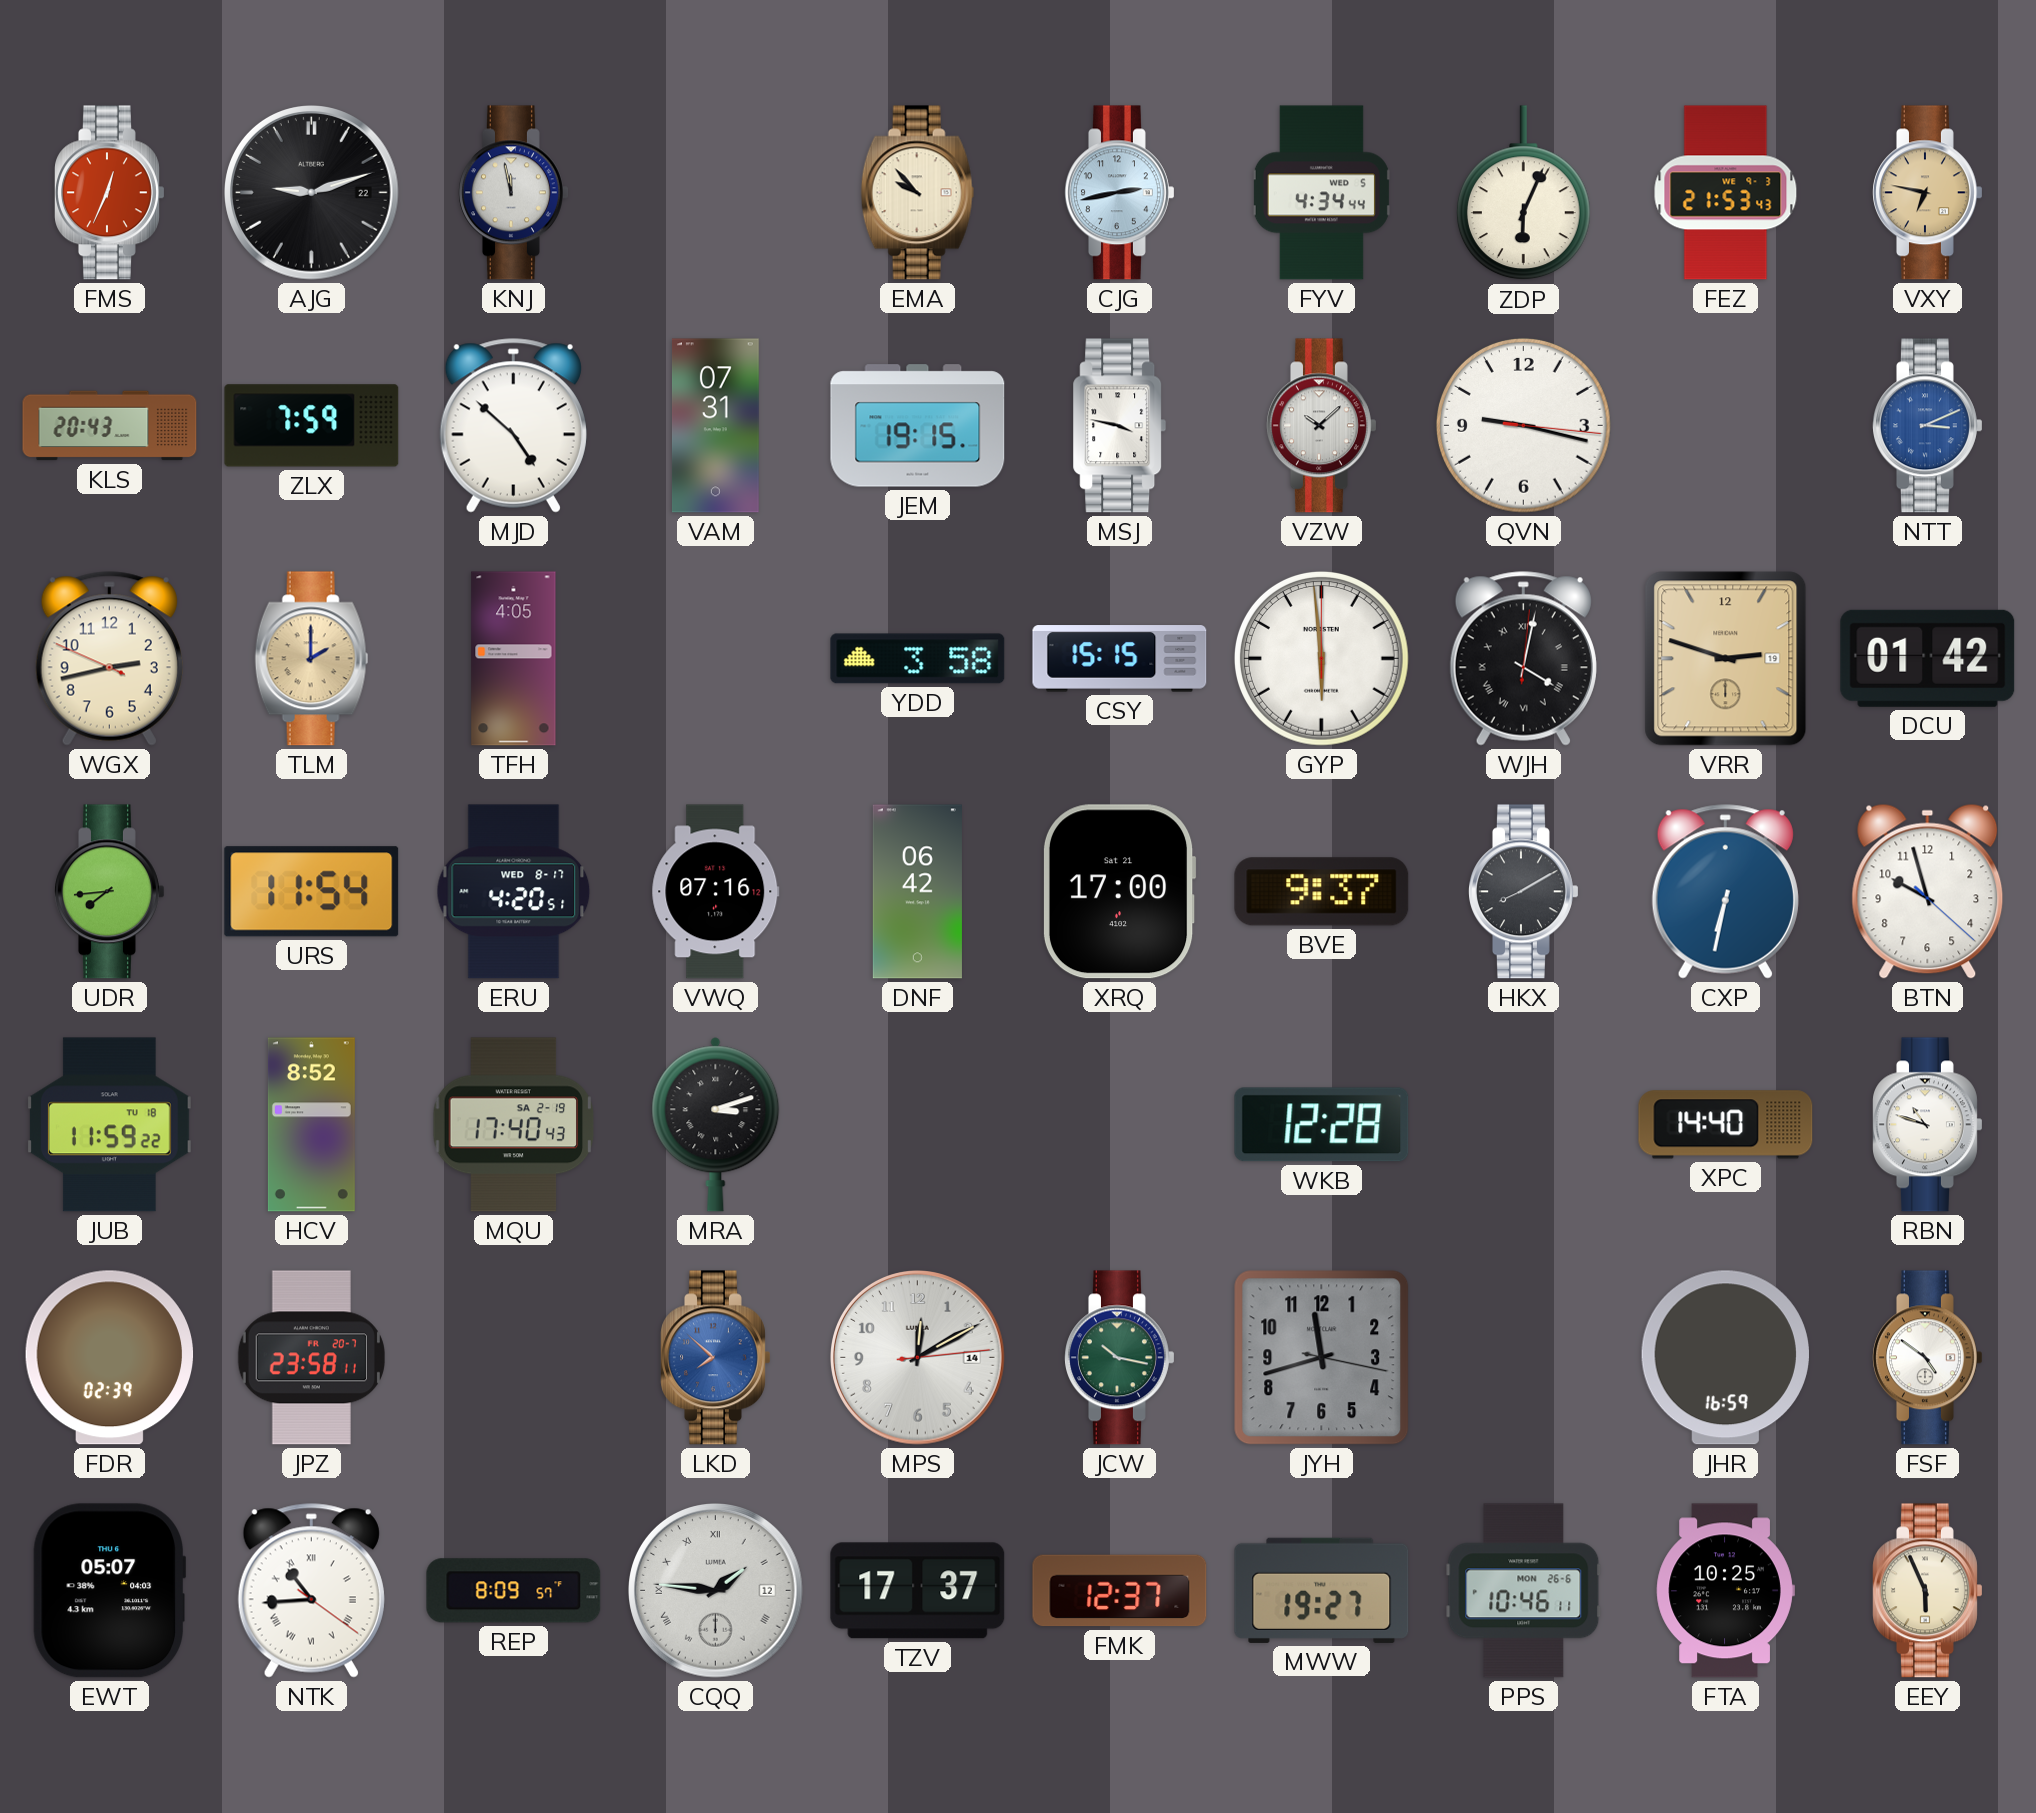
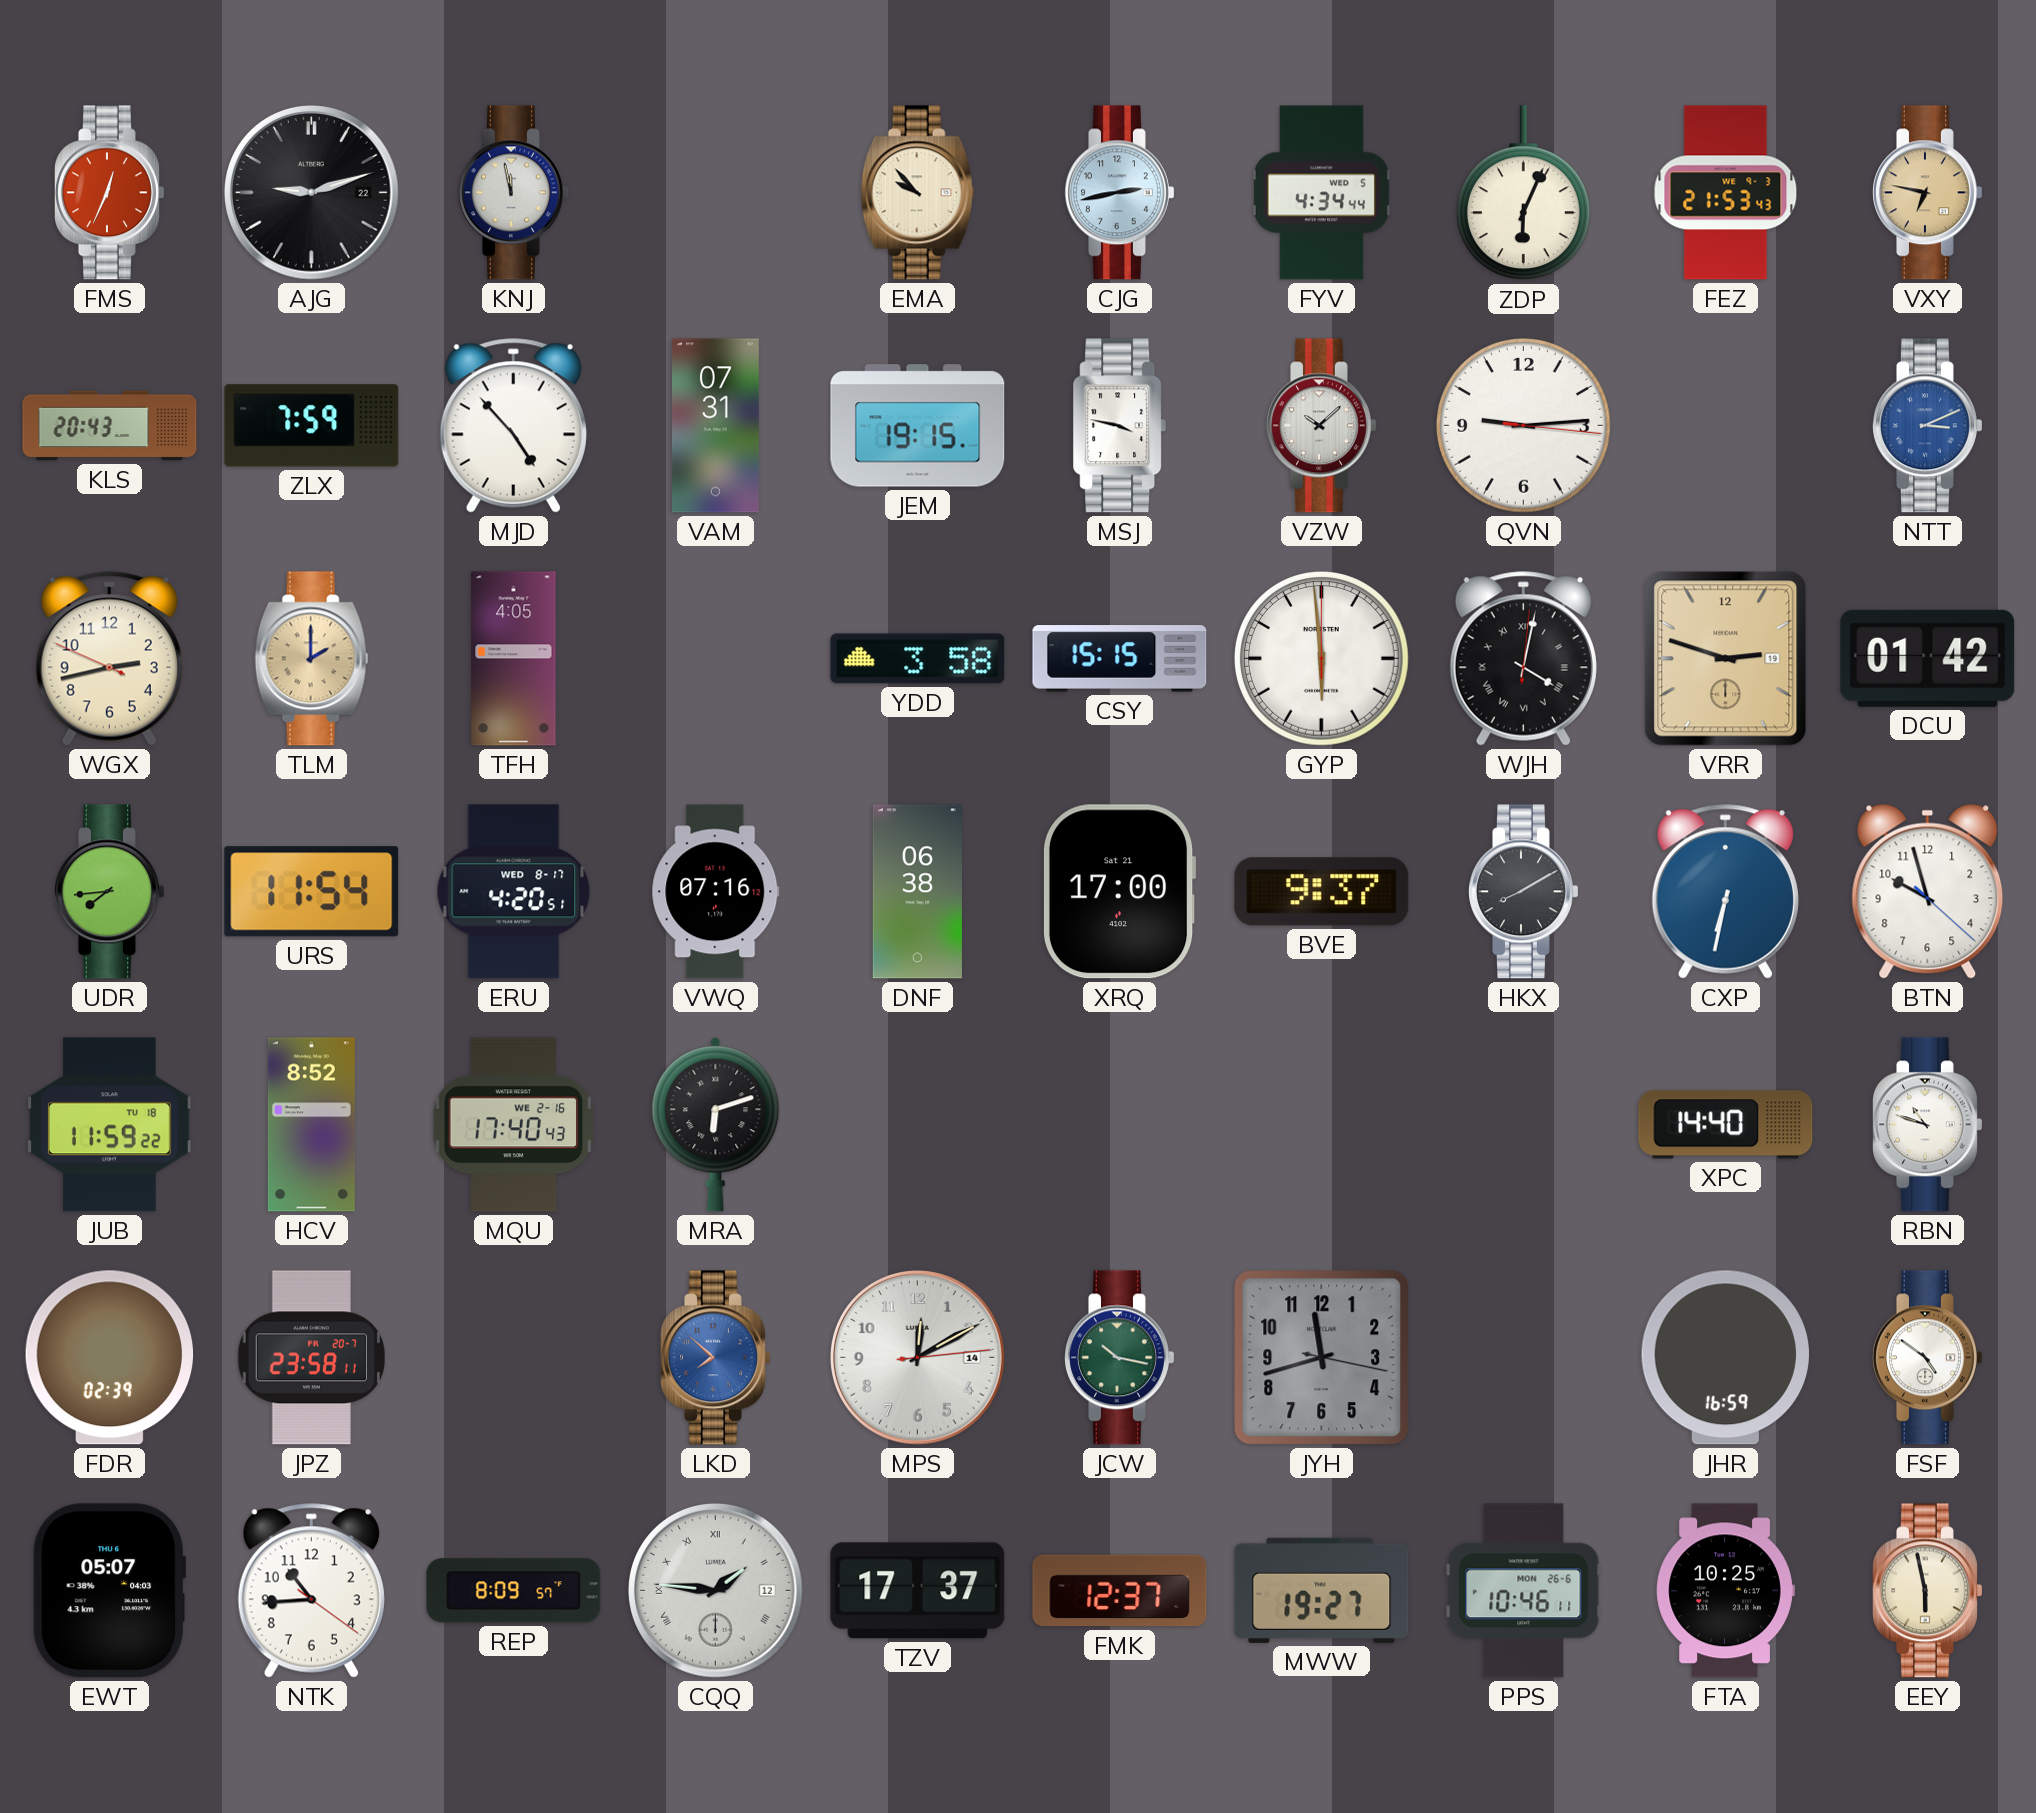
MJD: 4:52 -> 4:53
QVN: 9:17 -> 9:14
DNF: 06:42 -> 06:38
MQU date: SA 2-19 -> WE 2-16
MRA: 3:12 -> 6:12
WKB: 12:28 -> none
NTK numerals: Roman -> Arabic
EEY: 5:56 -> 5:58
